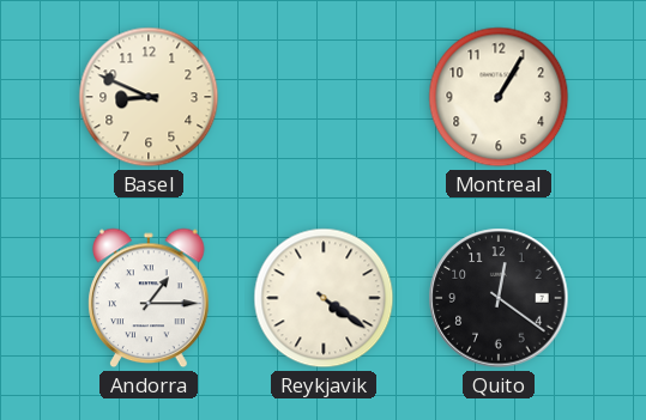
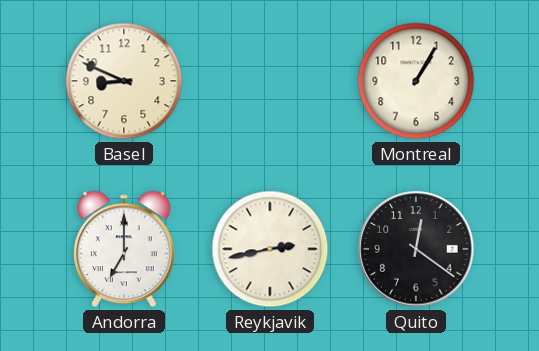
Andorra: 1:15 -> 7:00
Reykjavik: 4:21 -> 2:43
